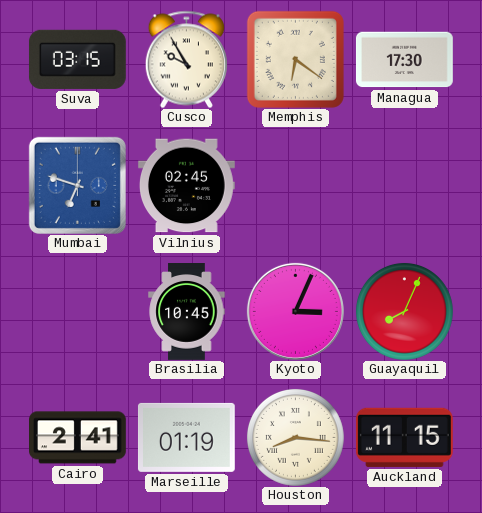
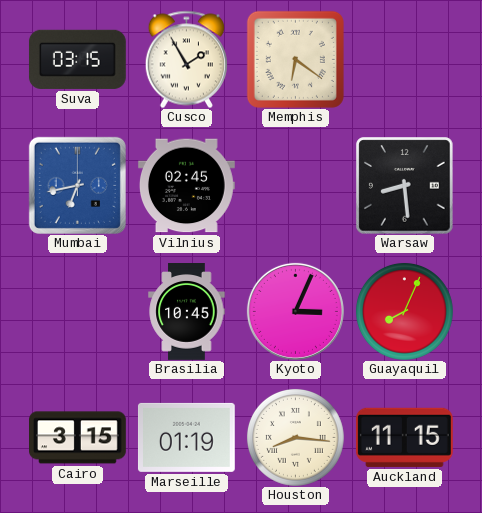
Cusco: 9:55 -> 1:55
Managua: 17:30 -> none
Mumbai: 6:48 -> 6:43
Warsaw: none -> 8:29
Cairo: 2:41 -> 3:15
